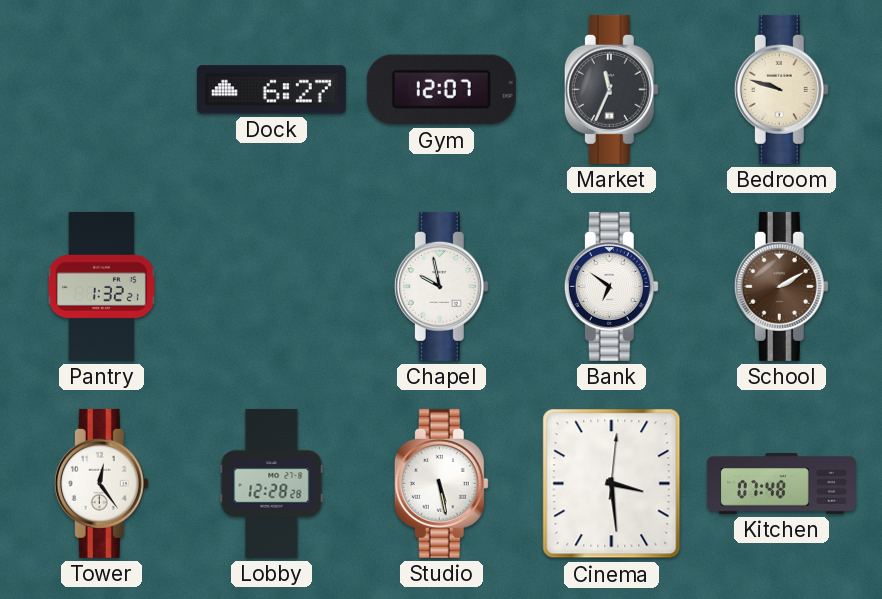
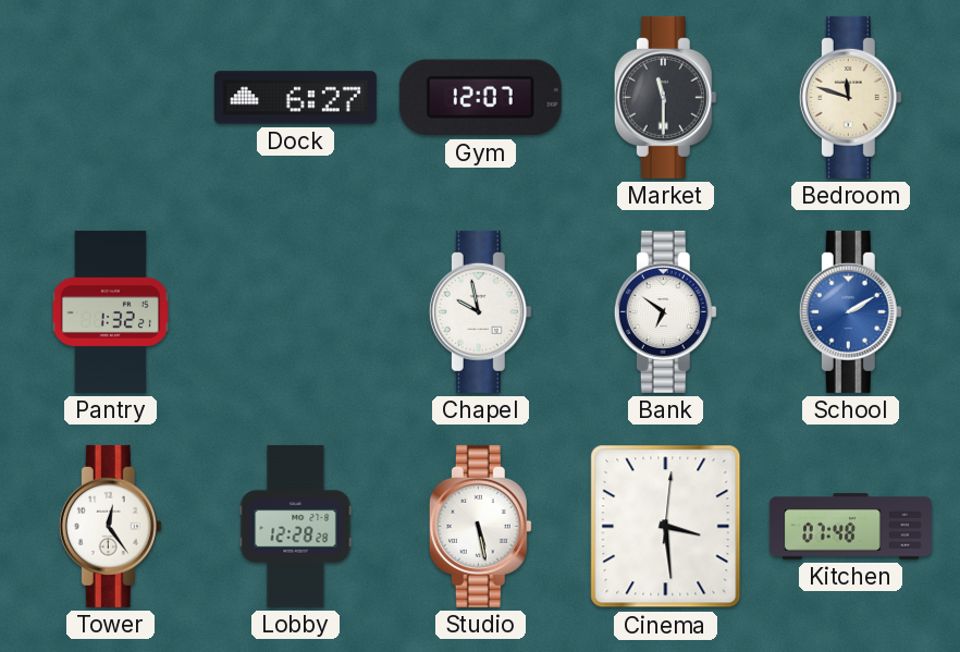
Market: 11:34 -> 11:30
Bedroom: 9:48 -> 11:48
School dial: brown -> blue
